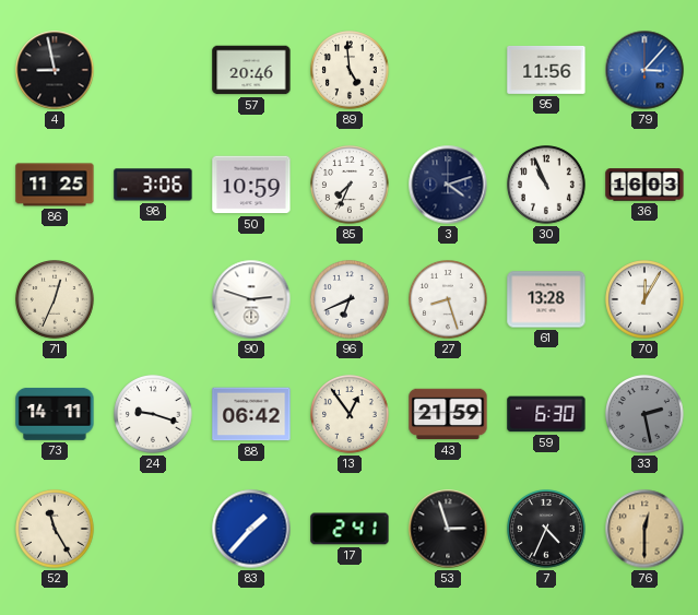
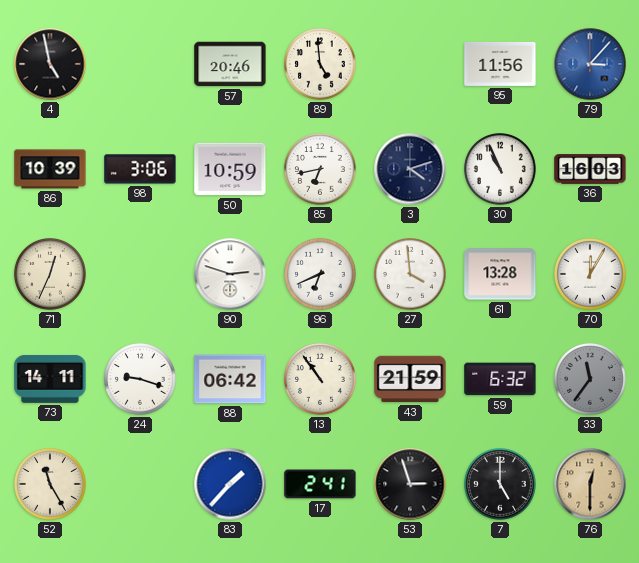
4: 8:58 -> 4:58
86: 11:25 -> 10:39
85: 7:34 -> 6:43
27: 8:27 -> 3:59
13: 12:54 -> 10:54
59: 6:30 -> 6:32
33: 2:28 -> 11:36
7: 4:34 -> 5:00
